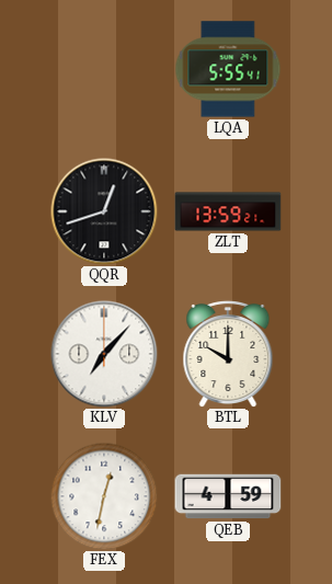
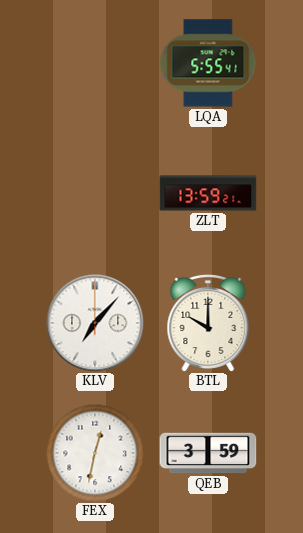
QQR: 12:42 -> none
QEB: 4:59 -> 3:59
